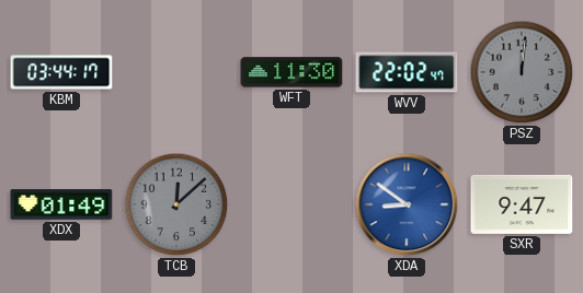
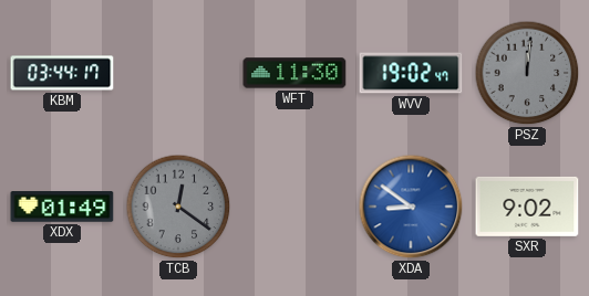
WVV: 22:02 -> 19:02
TCB: 12:08 -> 12:21
SXR: 9:47 -> 9:02
